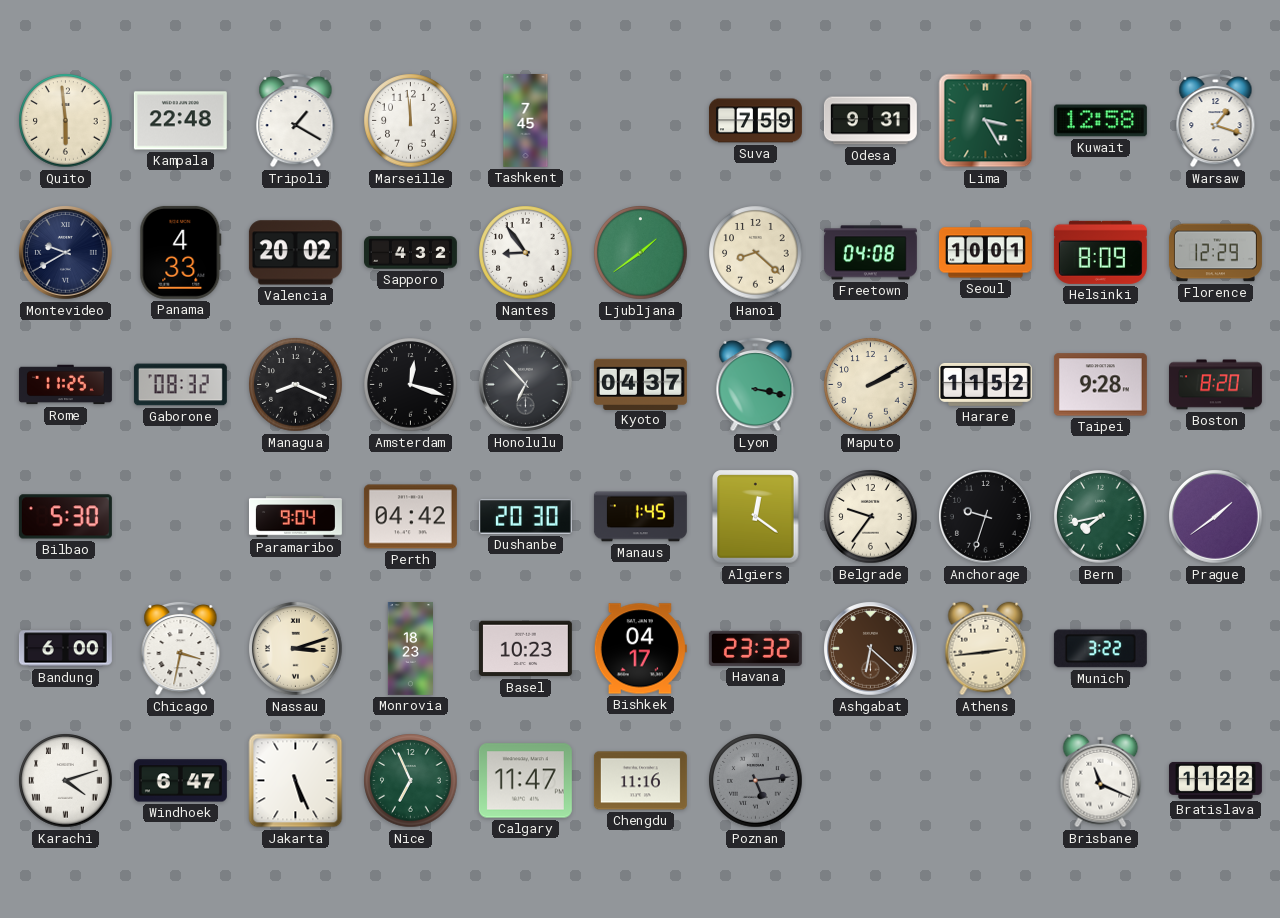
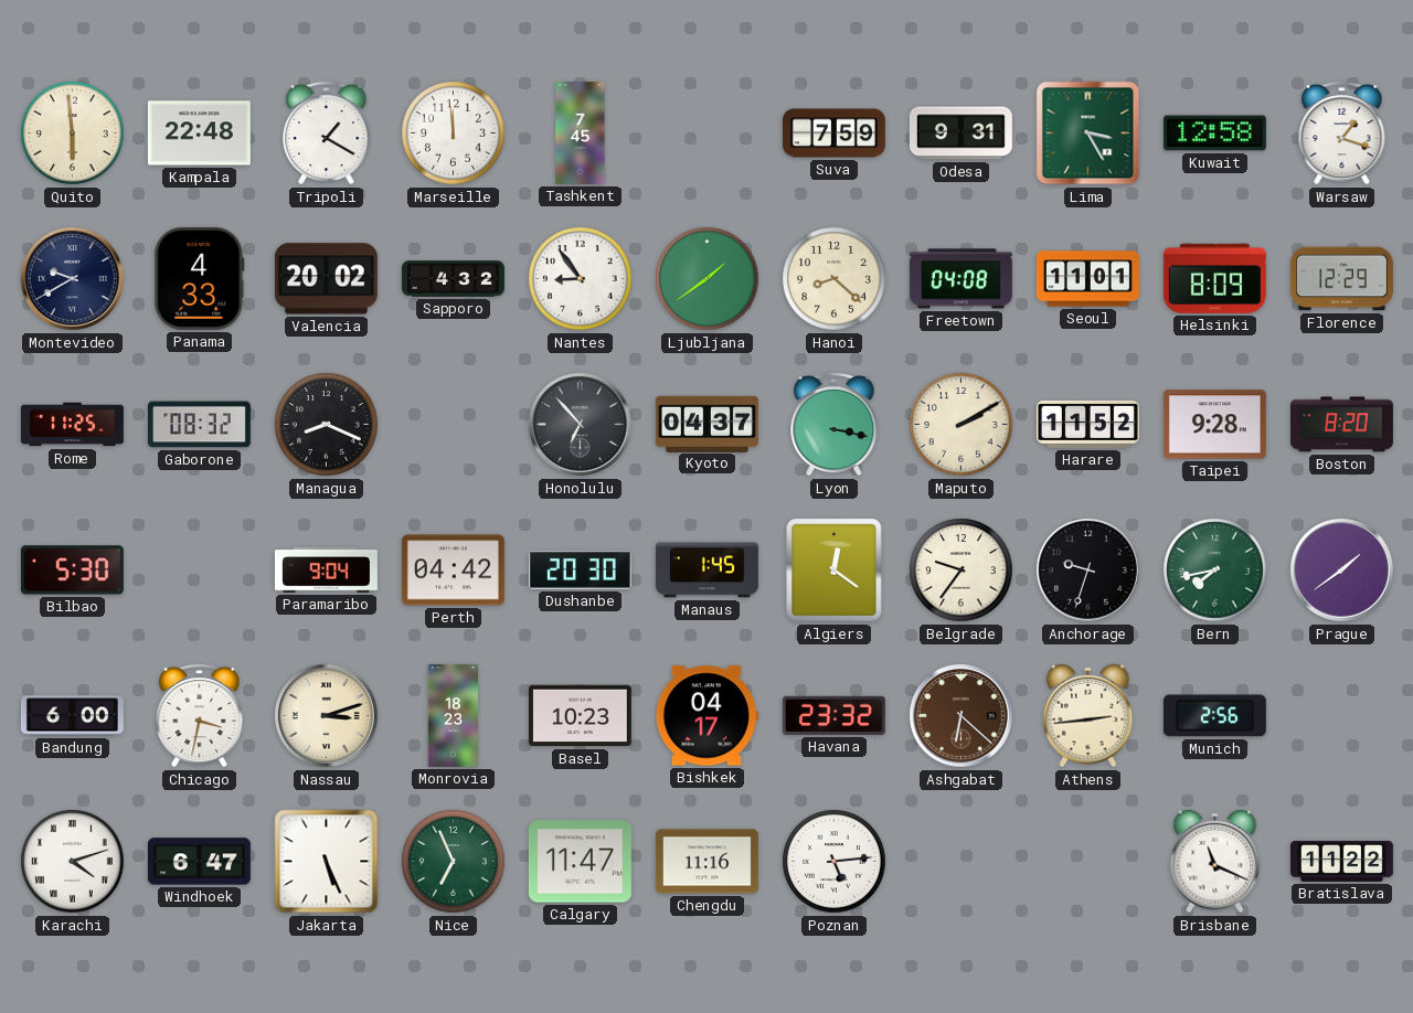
Seoul: 10:01 -> 11:01
Amsterdam: 12:18 -> none
Munich: 3:22 -> 2:56
Poznan dial: grey -> white
